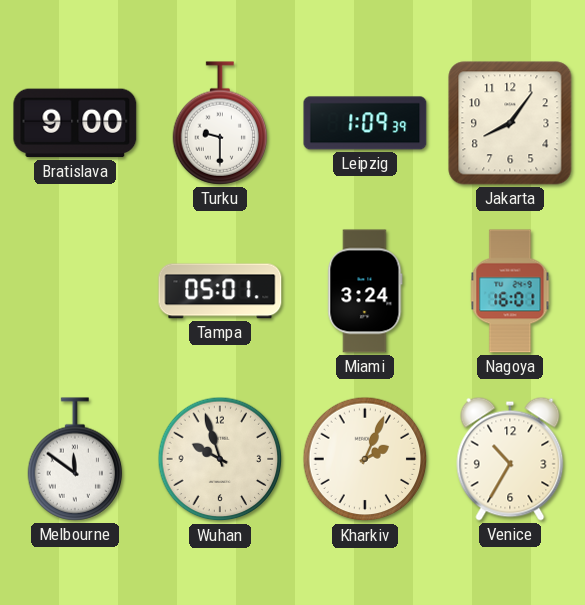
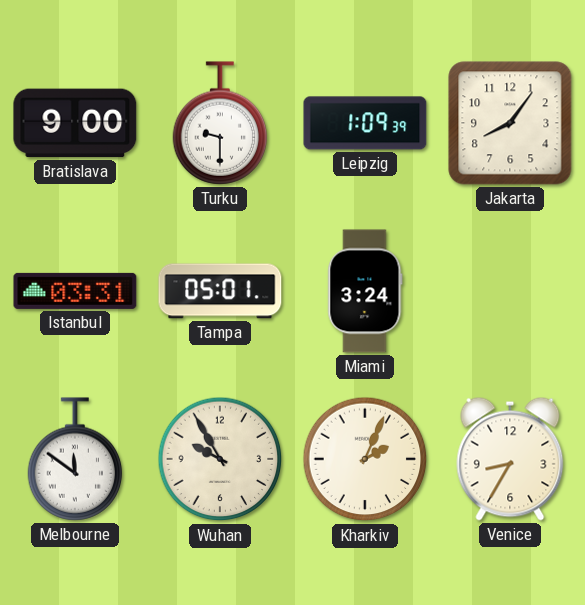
Istanbul: none -> 03:31
Nagoya: 16:01 -> none
Wuhan: 9:57 -> 9:55
Venice: 10:35 -> 8:35
